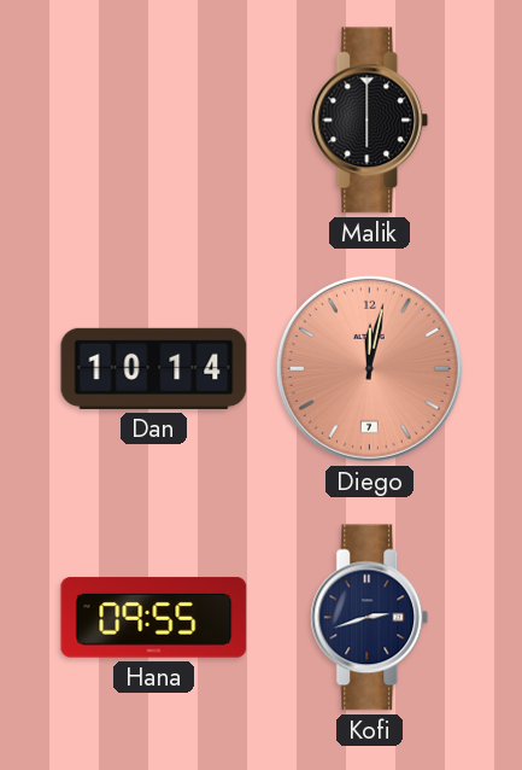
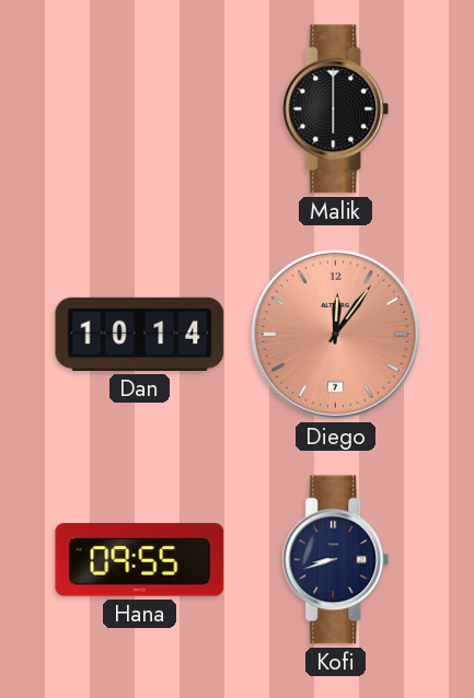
Diego: 12:02 -> 12:06
Kofi: 2:42 -> 8:42
